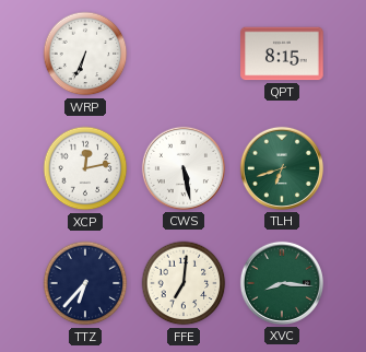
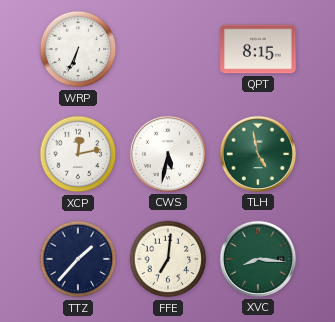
CWS: 5:28 -> 5:32
TLH: 6:42 -> 4:58
TTZ: 6:37 -> 1:37
